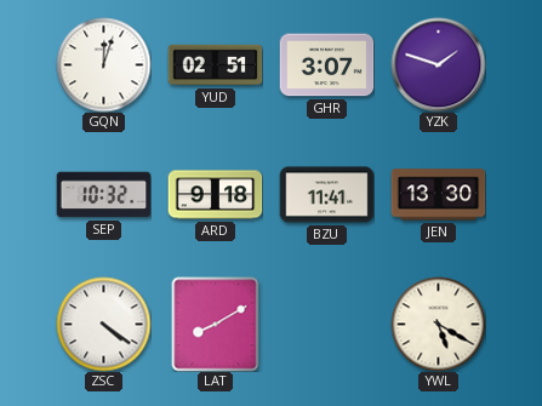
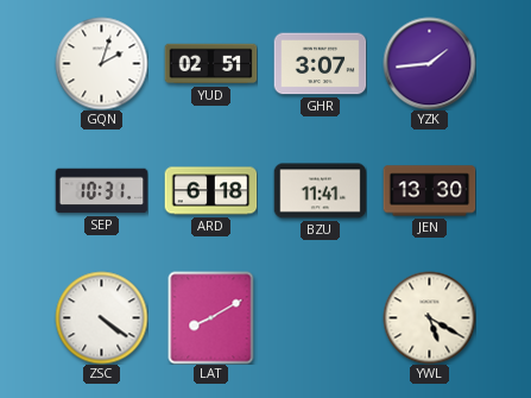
GQN: 12:03 -> 2:03
YZK: 1:48 -> 1:44
SEP: 10:32 -> 10:31
ARD: 9:18 -> 6:18
